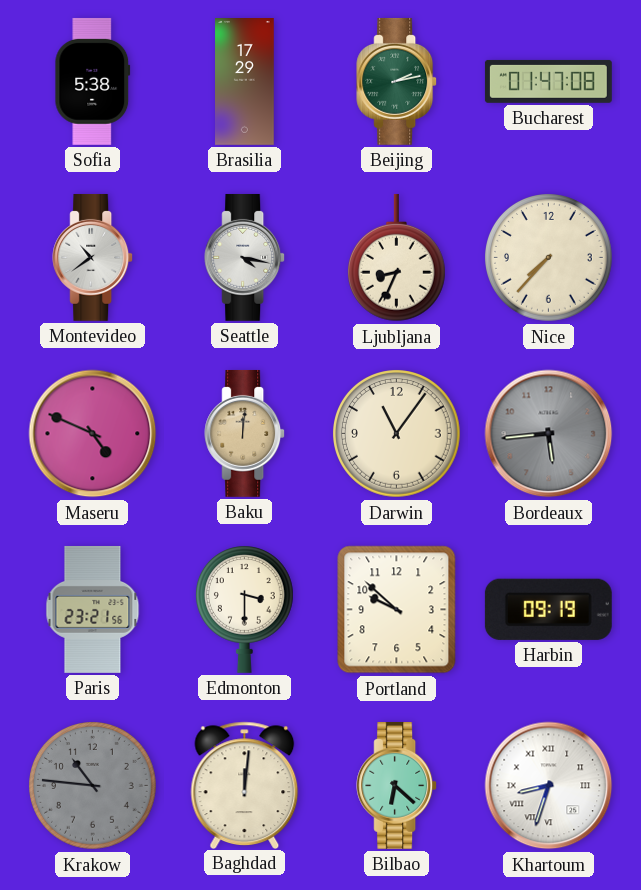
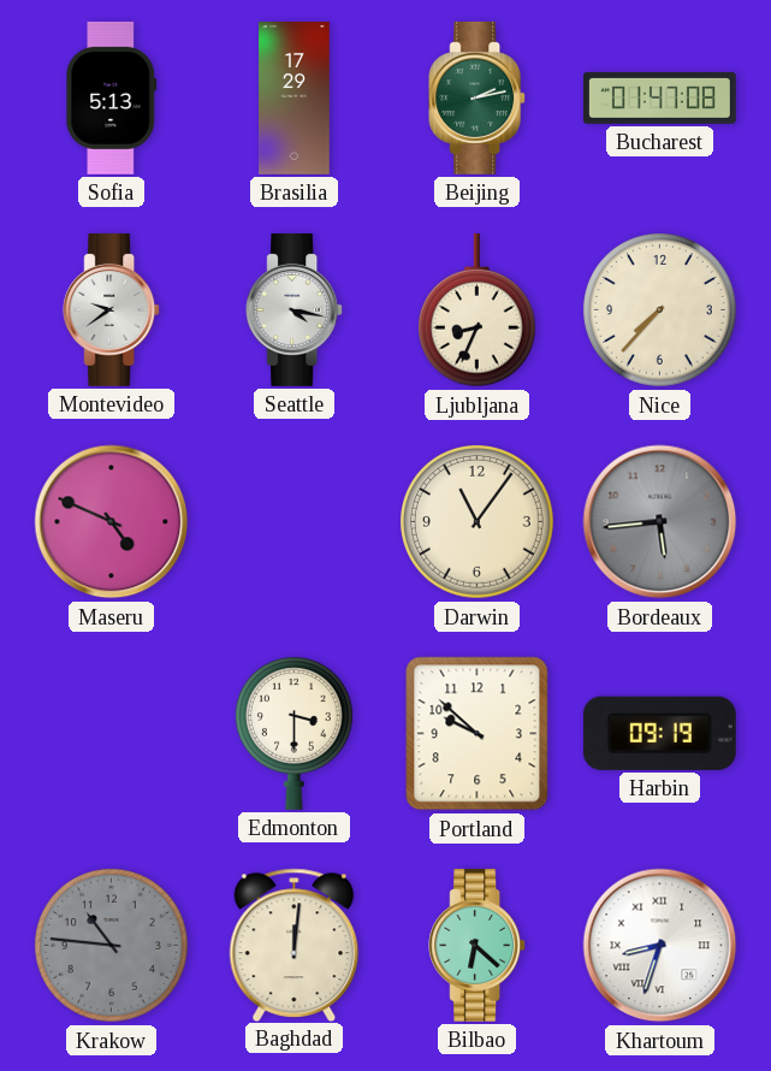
Sofia: 5:38 -> 5:13
Montevideo: 10:39 -> 9:39
Baku: 12:01 -> none
Paris: 23:21 -> none
